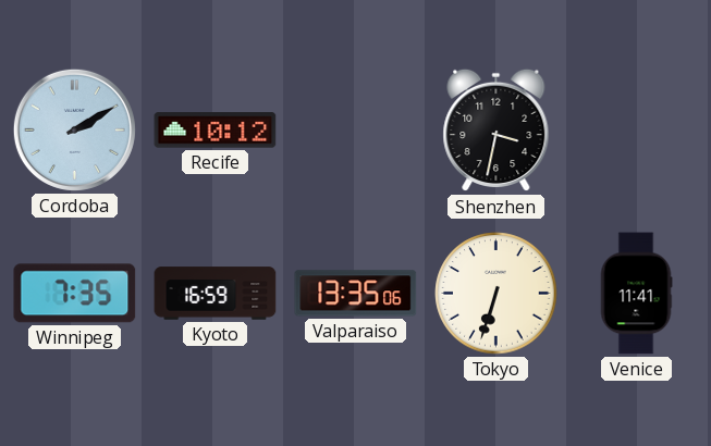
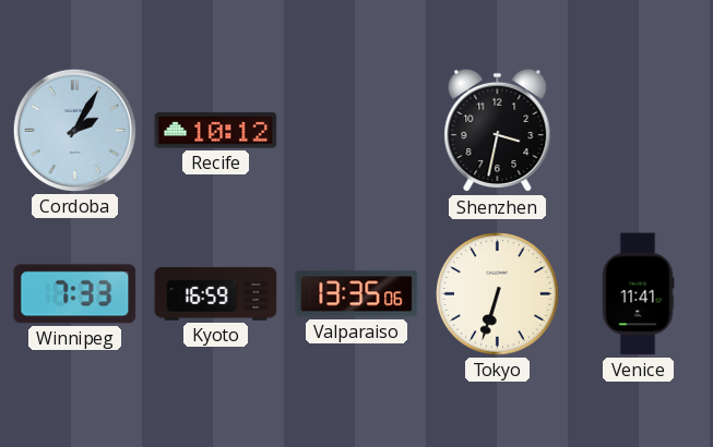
Cordoba: 2:10 -> 2:05
Winnipeg: 7:35 -> 7:33
